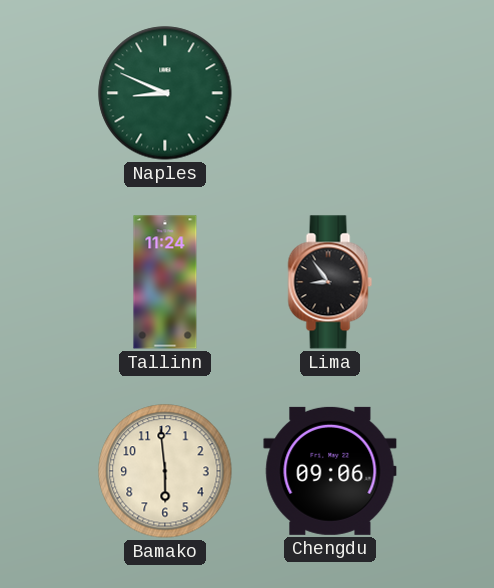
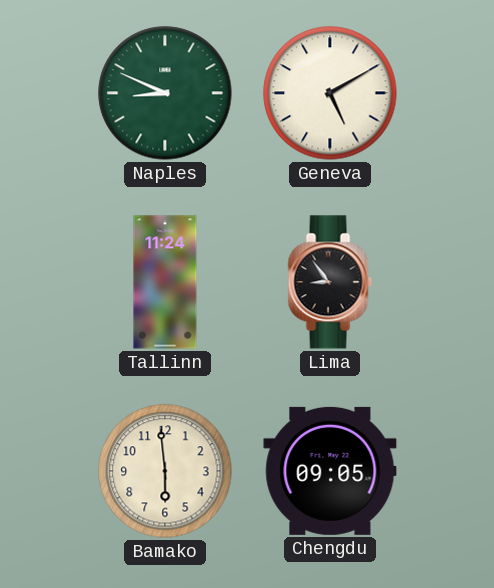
Geneva: none -> 5:10
Chengdu: 09:06 -> 09:05
